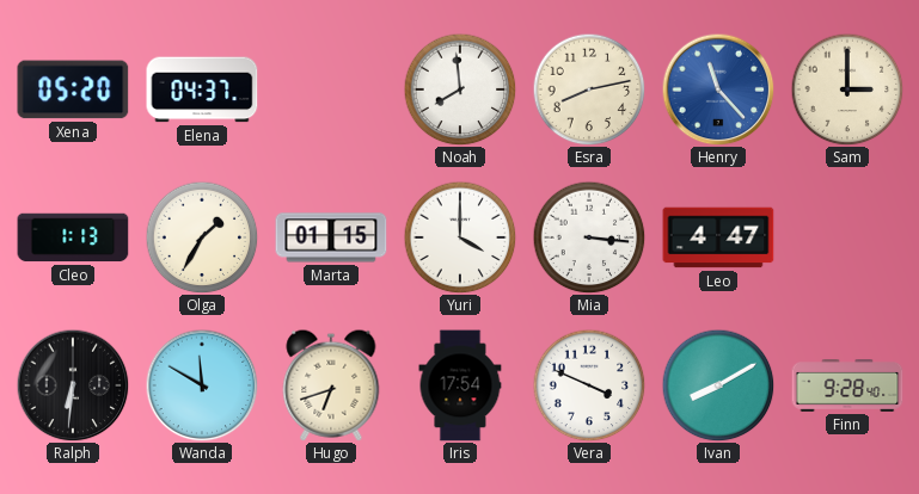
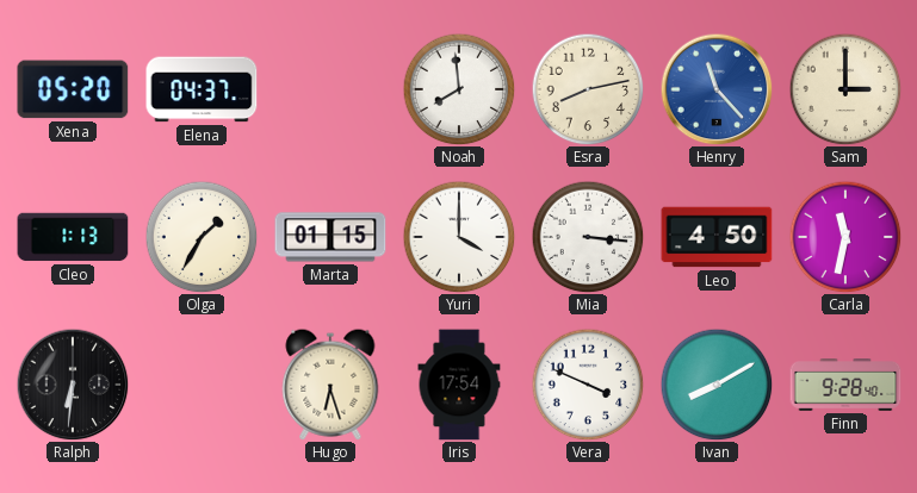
Leo: 4:47 -> 4:50
Carla: none -> 11:32
Wanda: 11:50 -> none
Hugo: 6:42 -> 6:27
